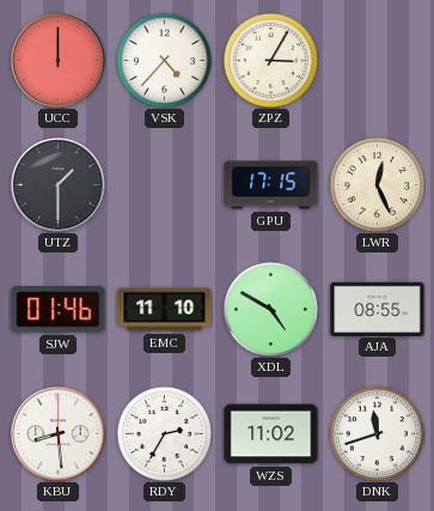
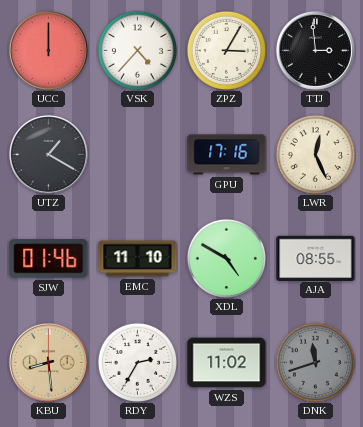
TTJ: none -> 2:59
UTZ: 1:30 -> 1:20
GPU: 17:15 -> 17:16
KBU dial: white -> champagne
DNK dial: white -> grey
